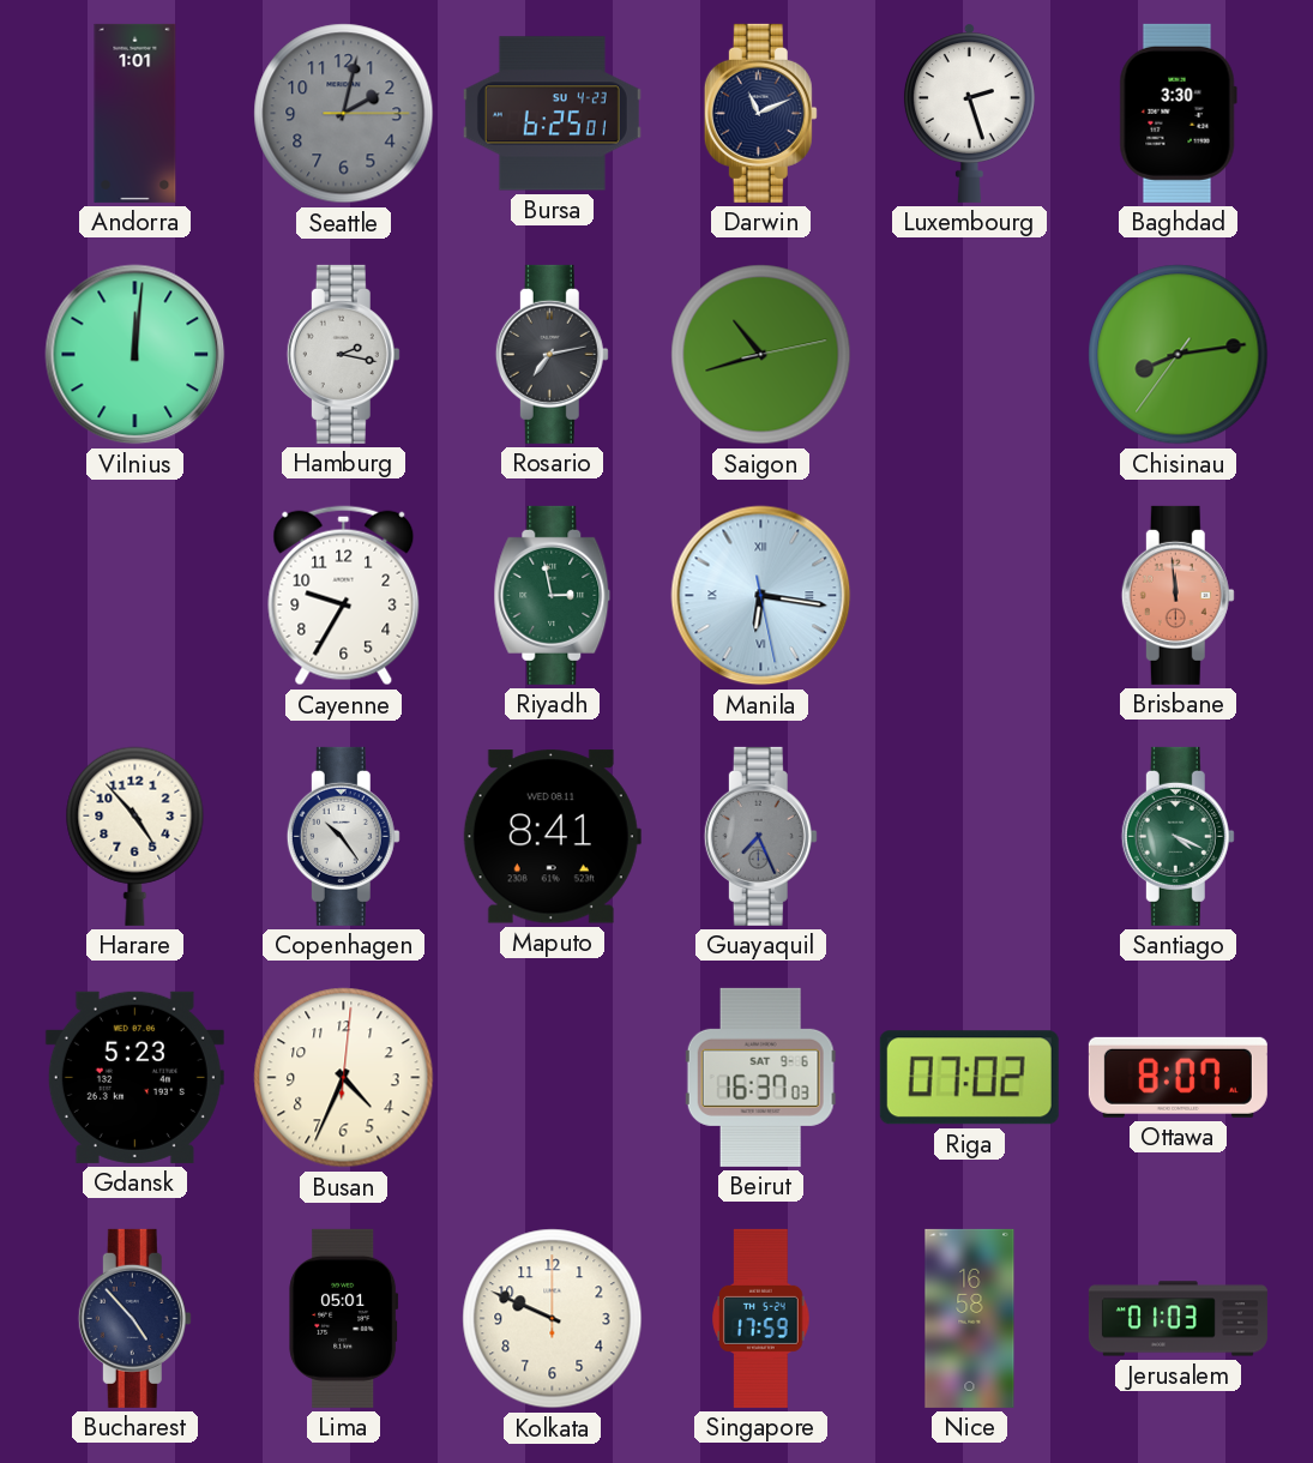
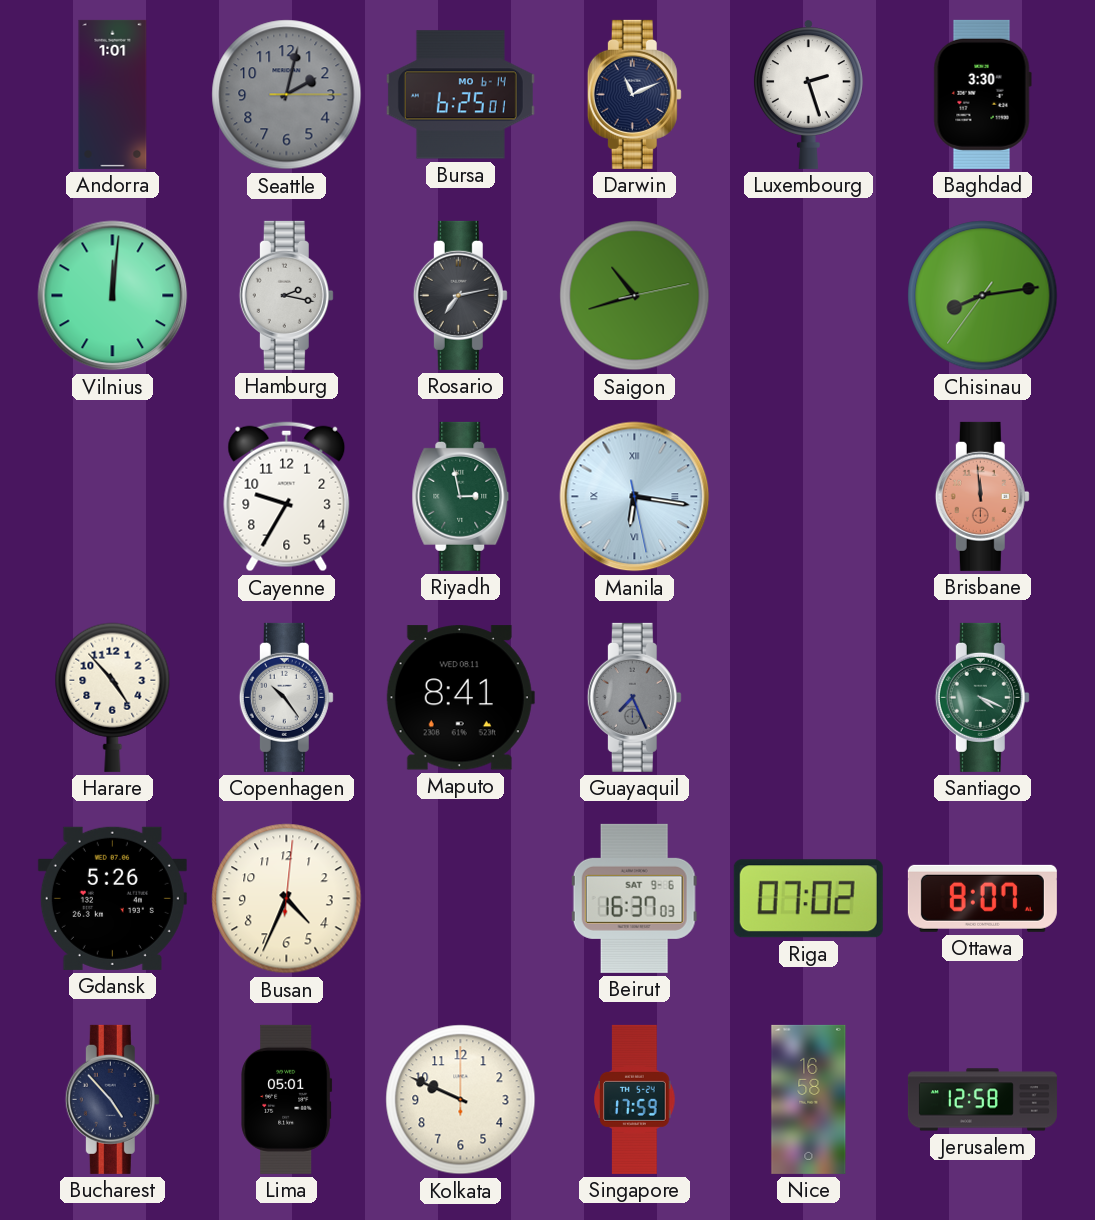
Bursa date: SU 4-23 -> MO 6-14
Gdansk: 5:23 -> 5:26
Jerusalem: 01:03 -> 12:58
